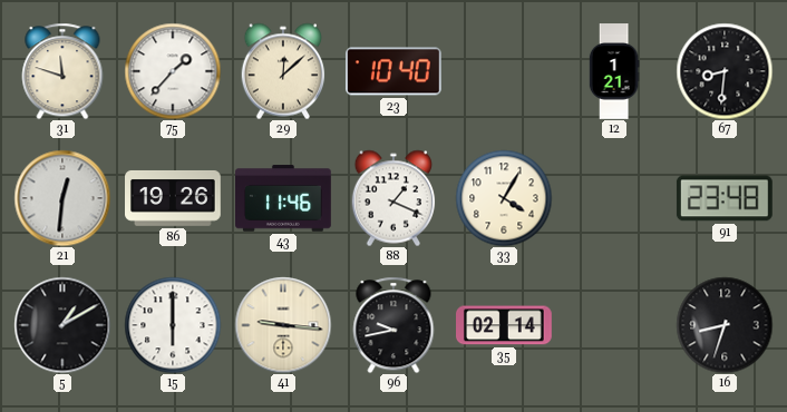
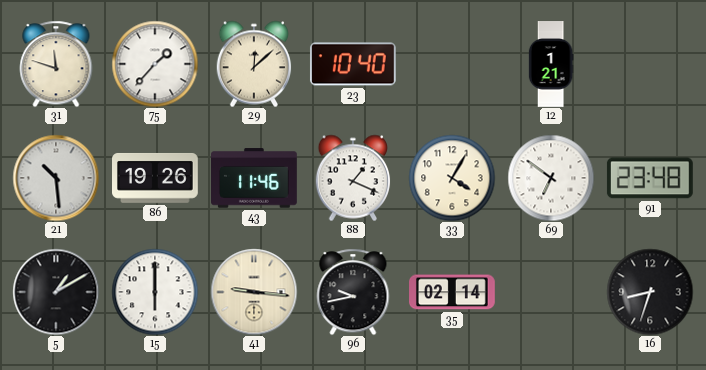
67: 8:31 -> none
21: 12:31 -> 10:29
69: none -> 6:51
